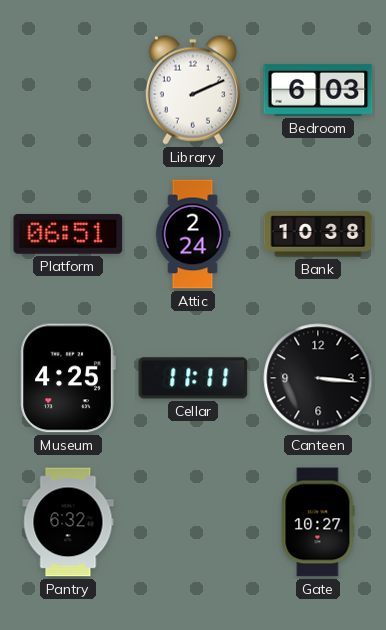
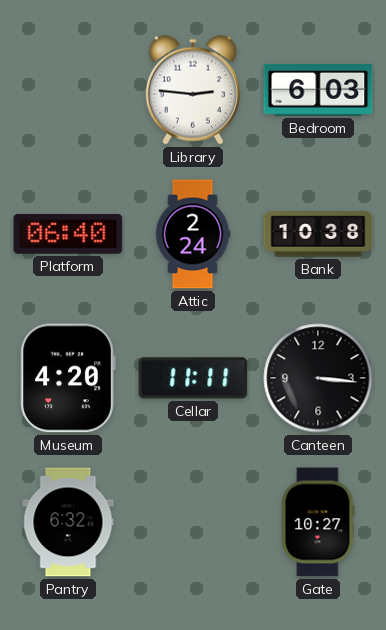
Library: 2:11 -> 2:46
Platform: 06:51 -> 06:40
Museum: 4:25 -> 4:20
